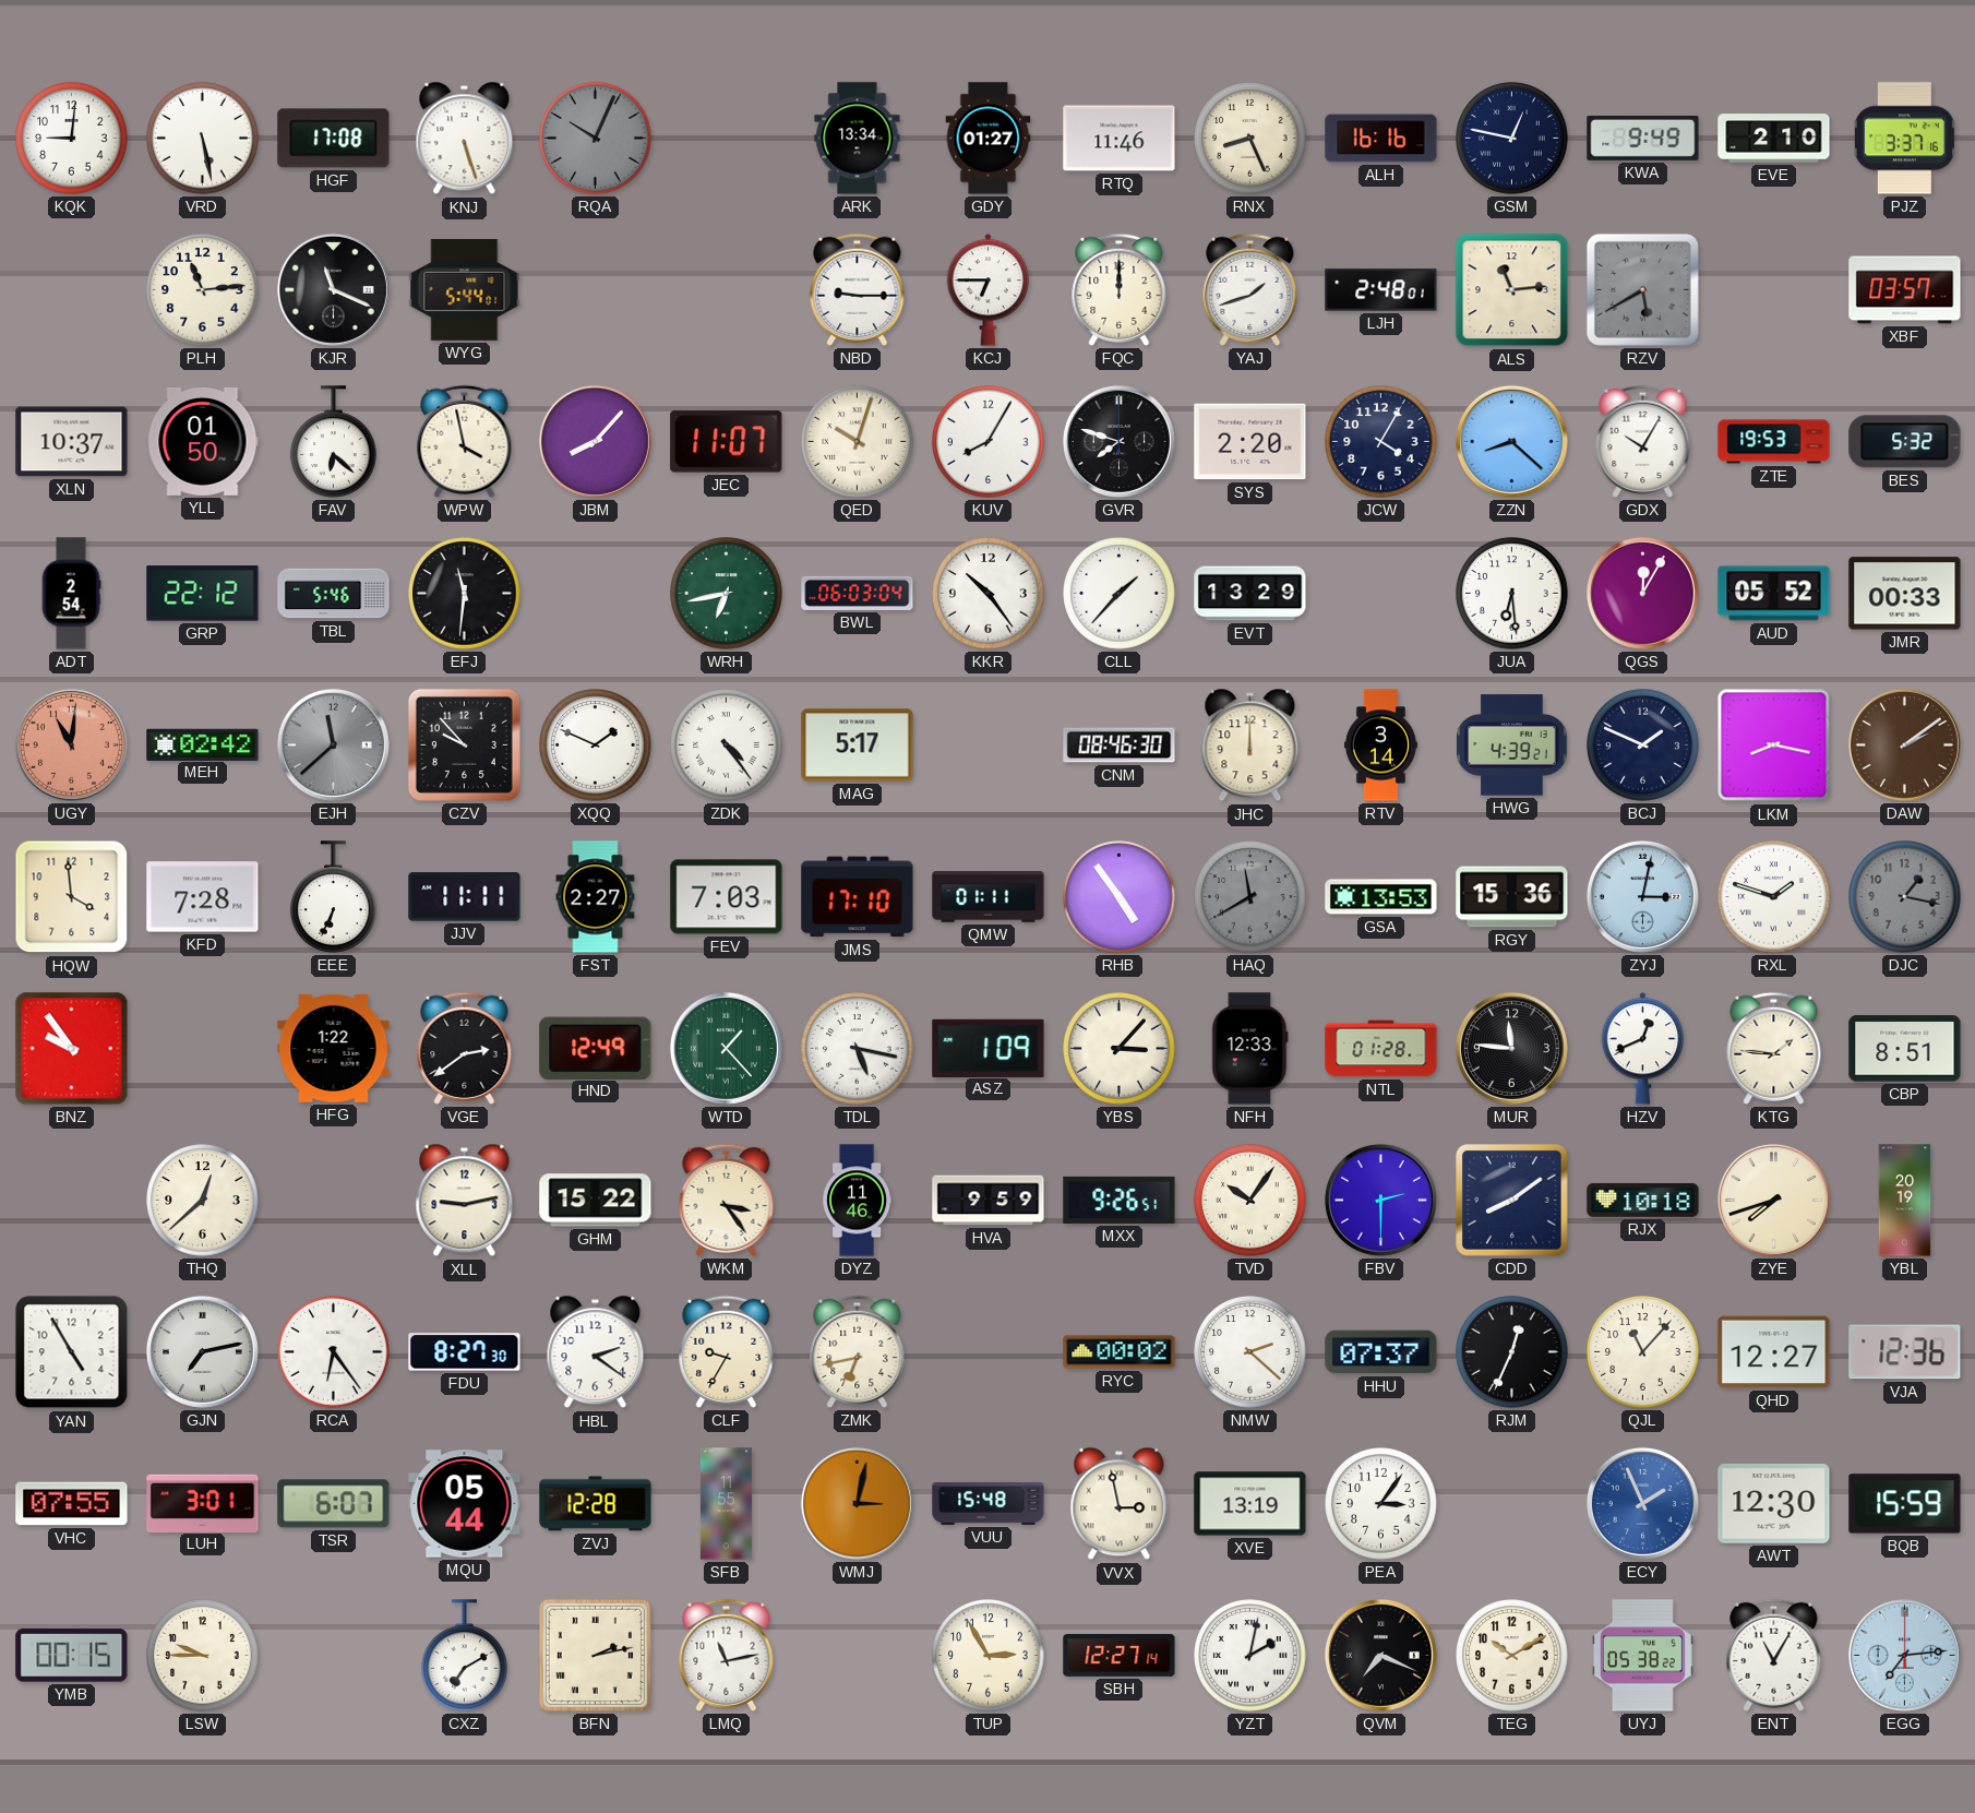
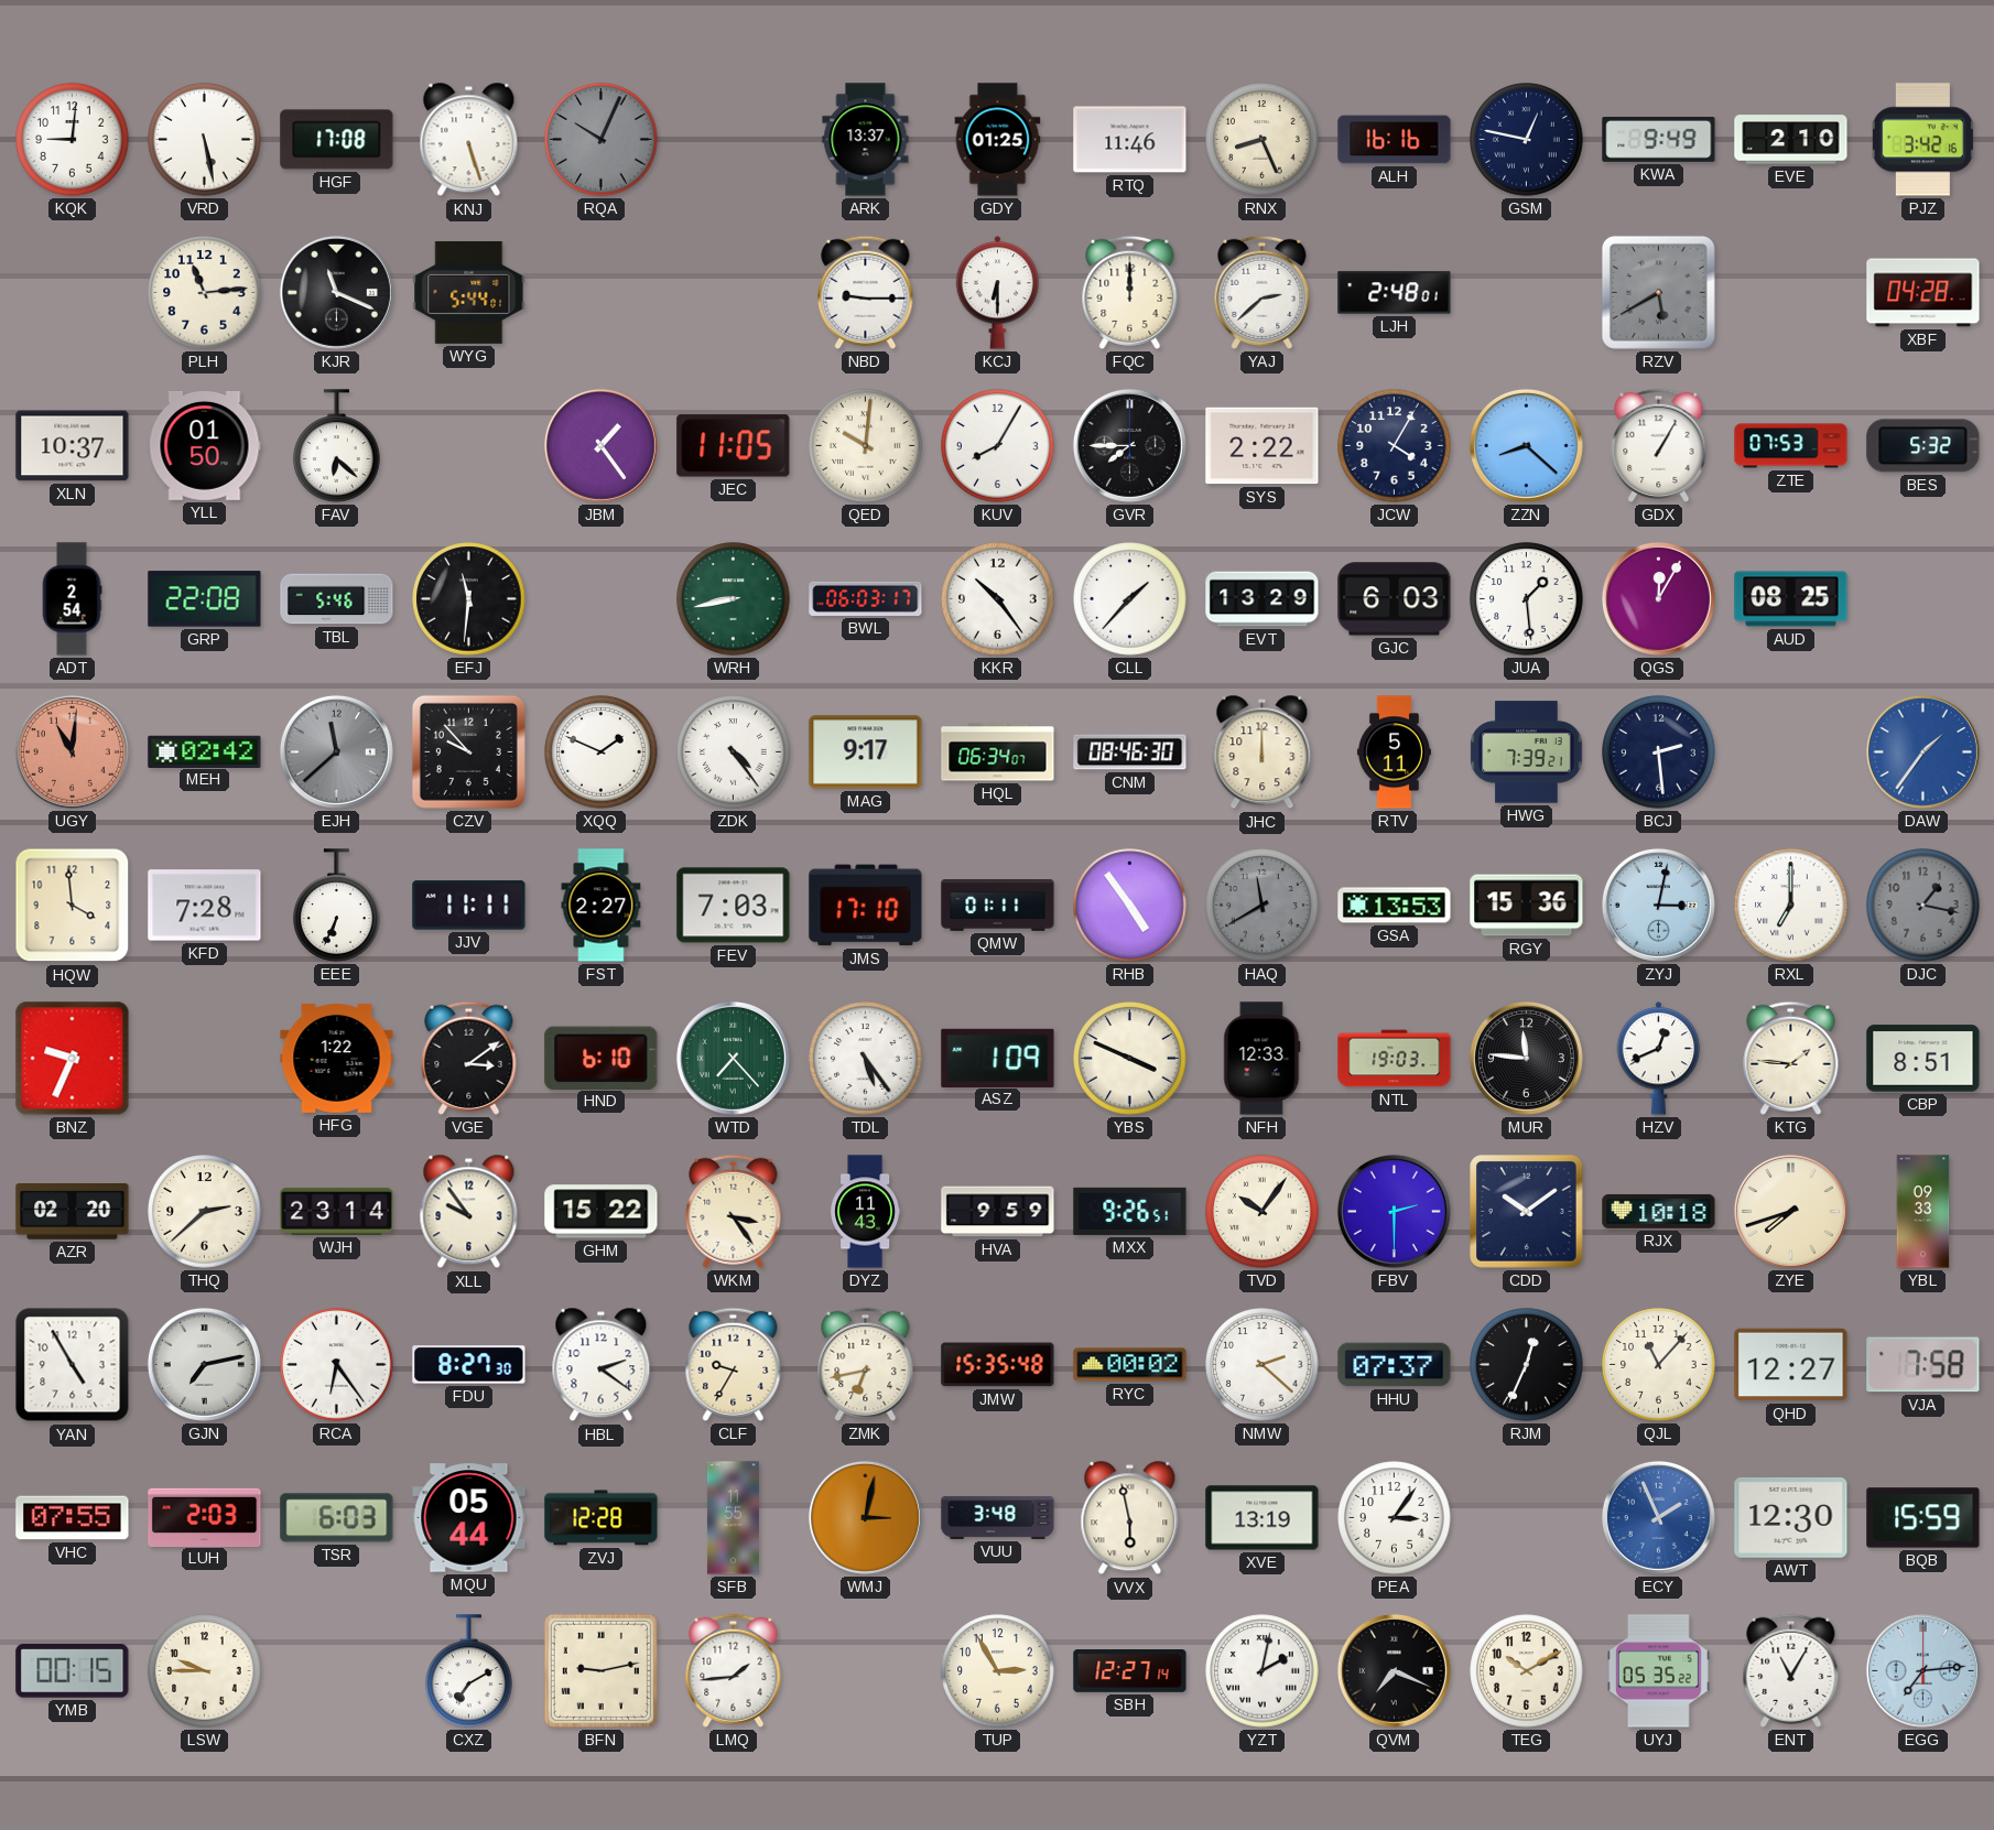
ARK: 13:34 -> 13:37
GDY: 01:27 -> 01:25
PJZ: 3:37 -> 3:42
KCJ: 6:45 -> 6:30
YAJ: 1:42 -> 2:38
ALS: 11:14 -> none
XBF: 03:57 -> 04:28
WPW: 3:58 -> none
JBM: 8:07 -> 1:24
JEC: 11:07 -> 11:05
QED: 10:03 -> 10:01
GVR: 7:48 -> 7:45
SYS: 2:20 -> 2:22
GDX: 10:05 -> 1:05
ZTE: 19:53 -> 07:53
GRP: 22:12 -> 22:08
WRH: 6:43 -> 8:43
BWL: 06:03:04 -> 06:03:17
GJC: none -> 6:03
JUA: 6:29 -> 1:29
AUD: 05:52 -> 08:25
JMR: 00:33 -> none
MAG: 5:17 -> 9:17
HQL: none -> 06:34
RTV: 3:14 -> 5:11
HWG: 4:39 -> 7:39
BCJ: 1:49 -> 2:29
LKM: 8:17 -> none
DAW: 2:09 -> 1:36
DAW dial: brown -> blue
RXL: 1:48 -> 7:00
BNZ: 9:54 -> 9:34
VGE: 2:39 -> 3:09
HND: 12:49 -> 6:10
WTD: 1:23 -> 7:23
TDL: 5:17 -> 5:24
YBS: 3:07 -> 3:49
NTL: 01:28 -> 19:03
AZR: none -> 02:20
THQ: 12:38 -> 2:38
WJH: none -> 23:14
XLL: 9:13 -> 9:54
DYZ: 11:46 -> 11:43
CDD: 8:09 -> 10:09
YBL: 20:19 -> 09:33
JMW: none -> 15:35
VJA: 12:36 -> 7:58
LUH: 3:01 -> 2:03
TSR: 6:07 -> 6:03
VUU: 15:48 -> 3:48
VVX: 2:58 -> 5:58
BFN: 2:13 -> 9:13
LMQ: 11:13 -> 1:44
UYJ: 05:38 -> 05:35
